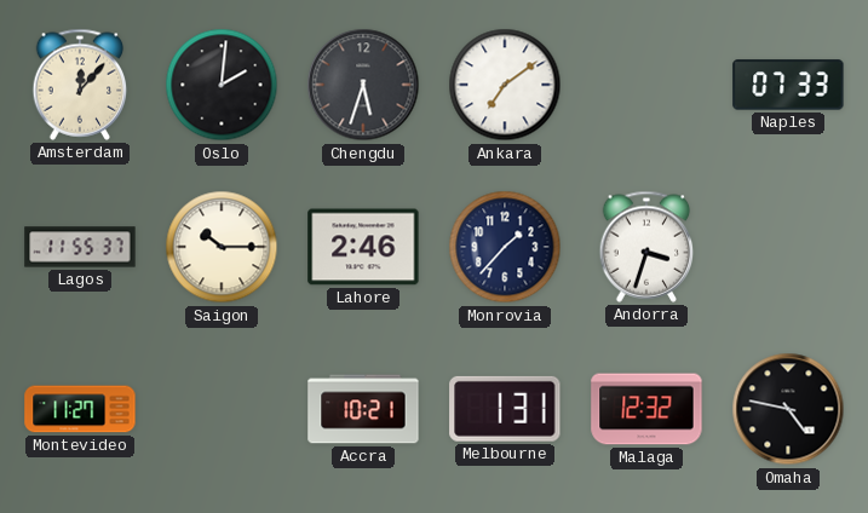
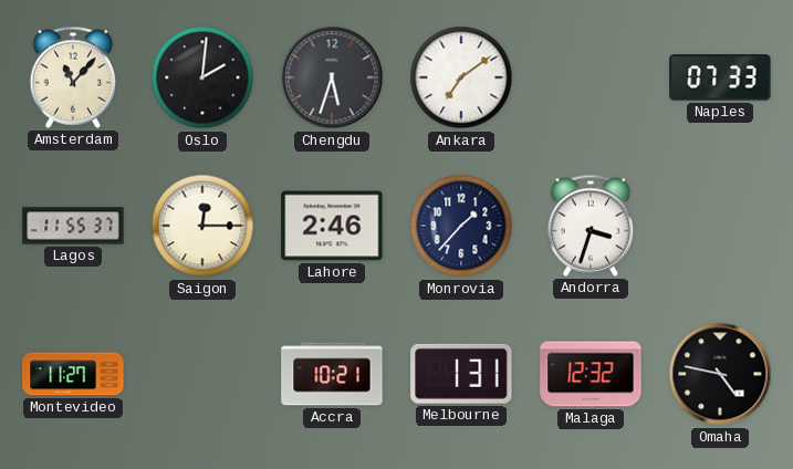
Amsterdam: 12:07 -> 11:07
Saigon: 10:15 -> 12:15
